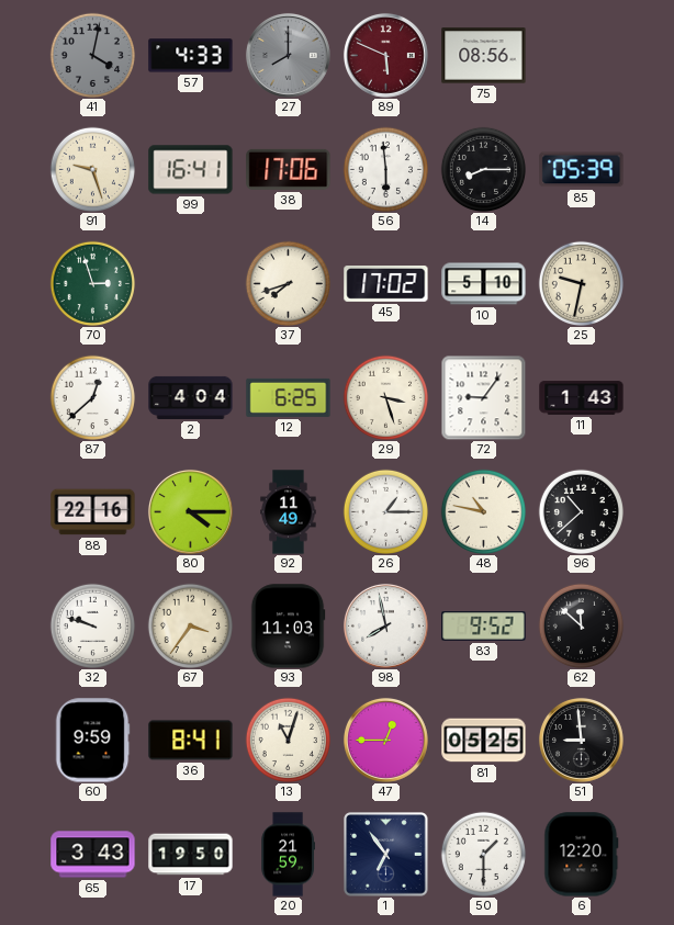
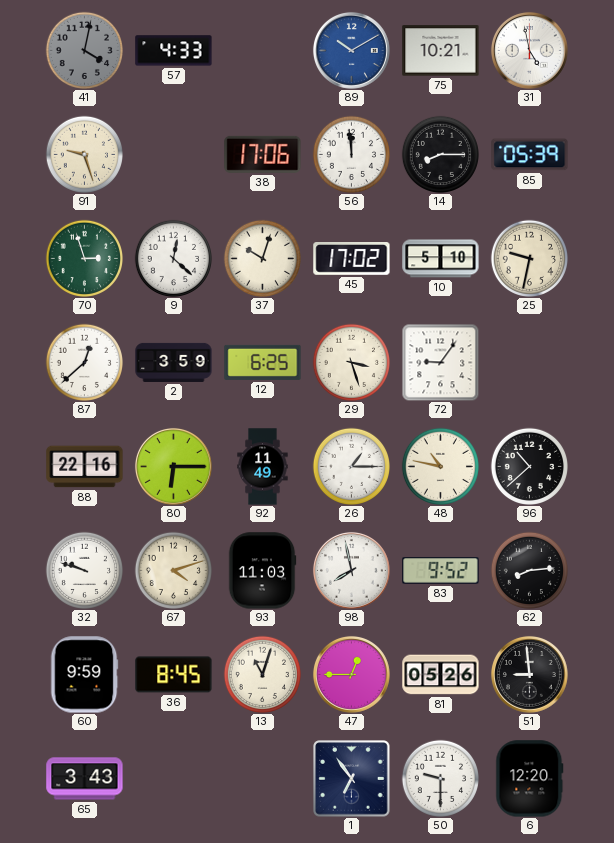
27: 8:00 -> none
89: 5:49 -> 10:10
89 dial: burgundy -> blue
75: 08:56 -> 10:21
31: none -> 4:58
99: 16:41 -> none
56: 5:59 -> 11:59
9: none -> 12:22
37: 7:42 -> 10:03
2: 4:04 -> 3:59
11: 1:43 -> none
80: 4:15 -> 6:15
67: 3:36 -> 4:12
62: 11:52 -> 8:14
36: 8:41 -> 8:45
81: 05:25 -> 05:26
17: 19:50 -> none
20: 21:59 -> none
50: 1:30 -> 9:30
